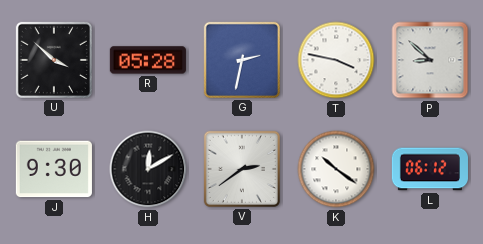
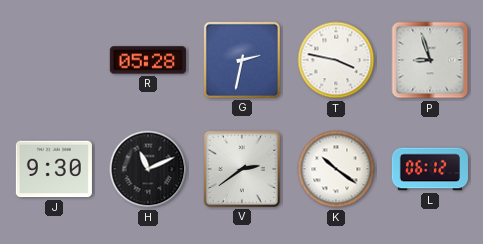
U: 3:52 -> none
P: 8:52 -> 8:57
H: 12:10 -> 11:11
